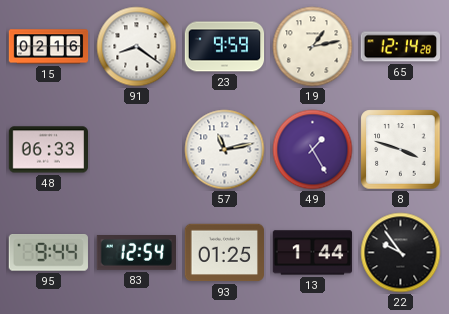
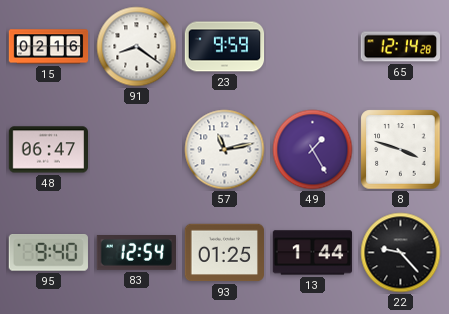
19: 1:13 -> none
48: 06:33 -> 06:47
95: 9:44 -> 9:40
22: 9:54 -> 9:23
